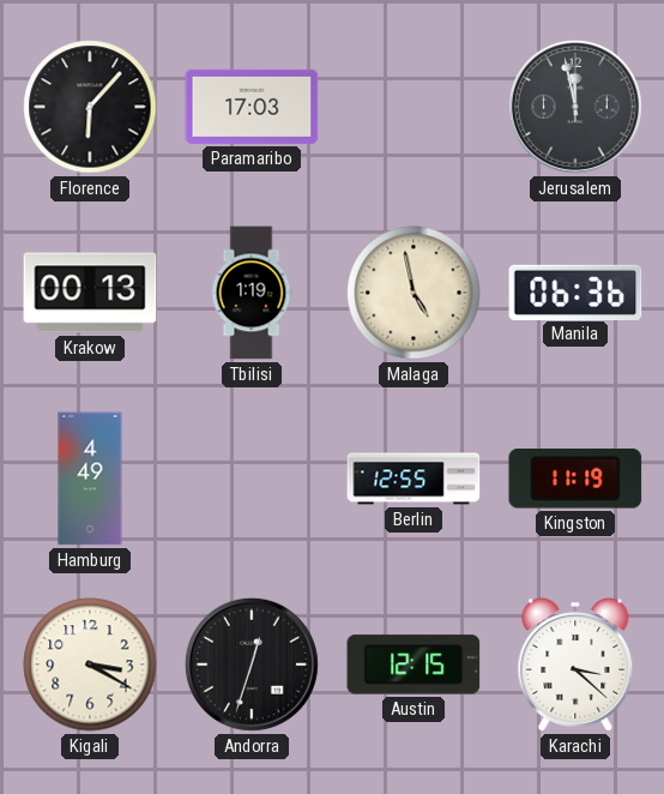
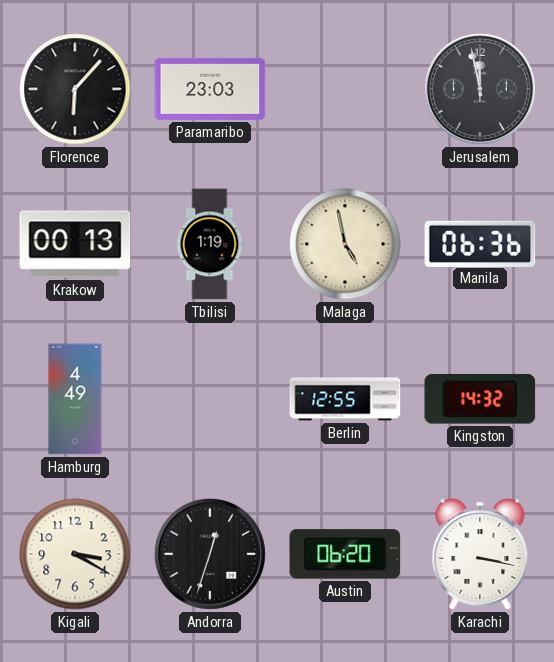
Paramaribo: 17:03 -> 23:03
Kingston: 11:19 -> 14:32
Austin: 12:15 -> 06:20
Karachi: 3:22 -> 3:17
